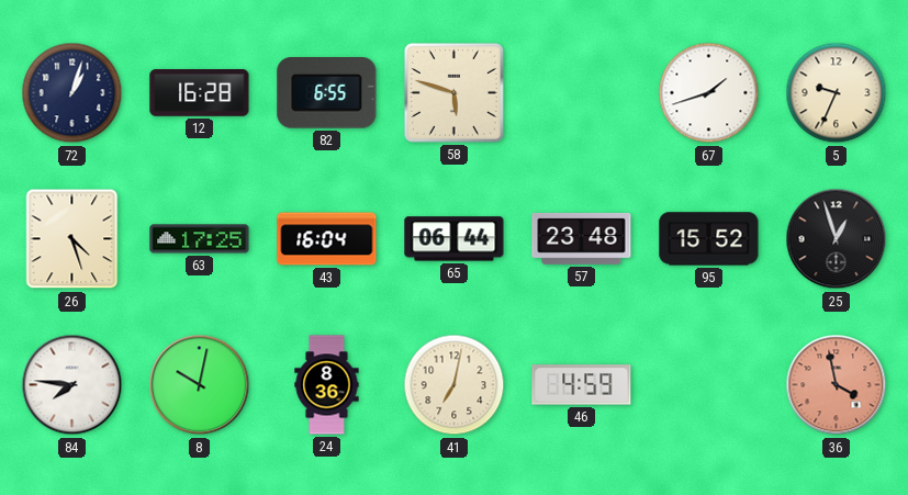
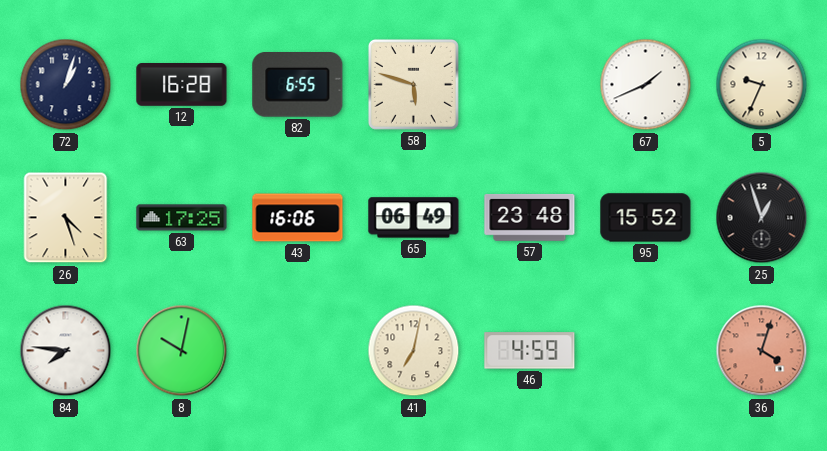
67: 1:42 -> 1:41
43: 16:04 -> 16:06
65: 06:44 -> 06:49
24: 8:36 -> none
36: 3:58 -> 4:03
